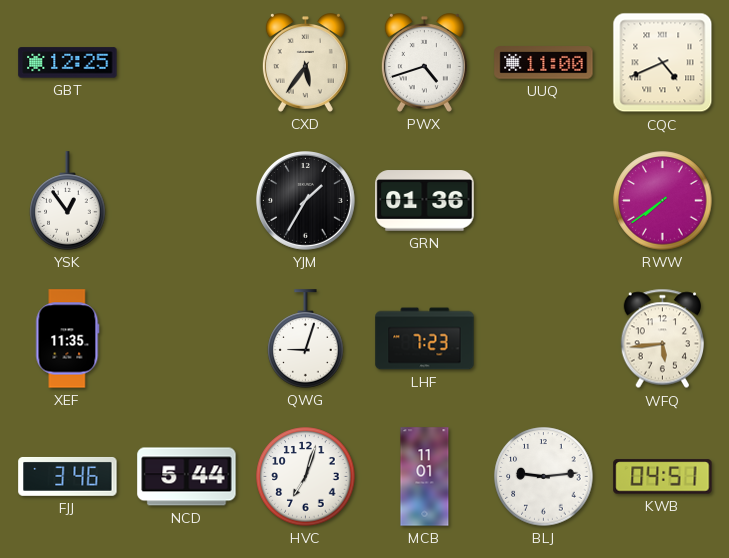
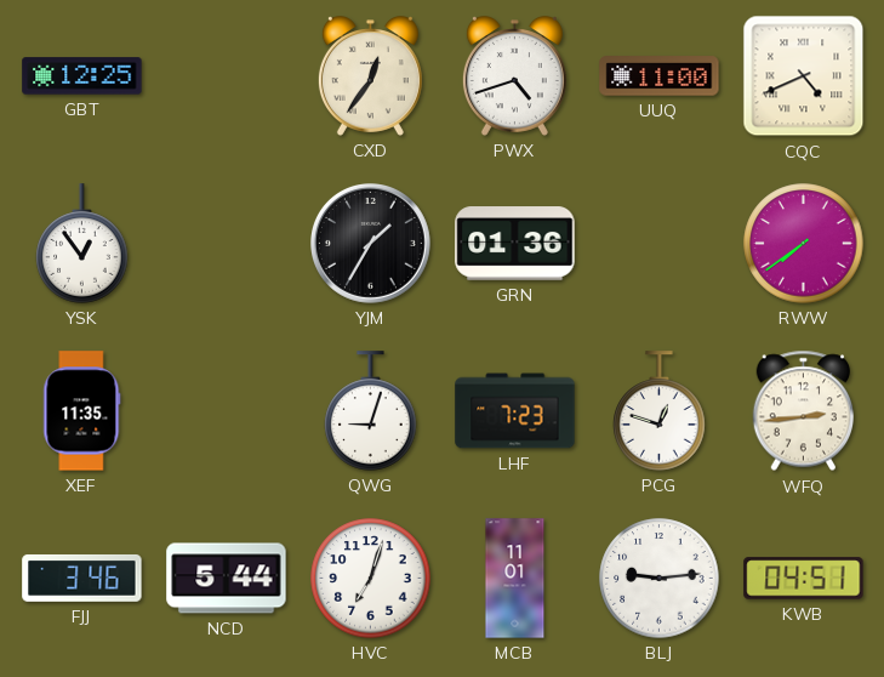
CXD: 5:36 -> 12:36
PCG: none -> 12:48
WFQ: 5:44 -> 2:44
